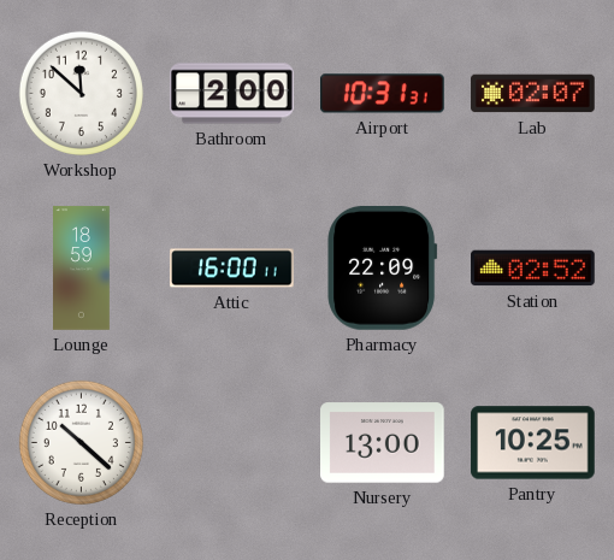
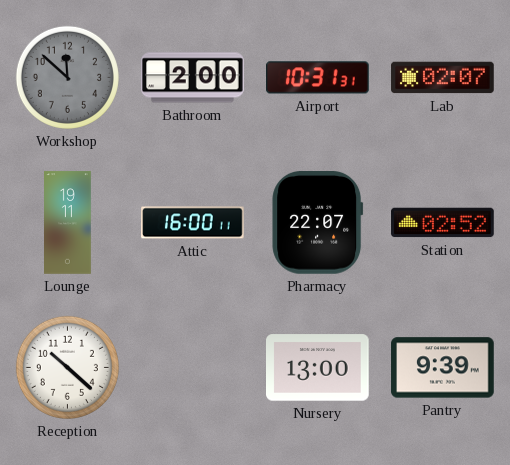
Workshop dial: white -> grey
Lounge: 18:59 -> 19:11
Pharmacy: 22:09 -> 22:07
Pantry: 10:25 -> 9:39
